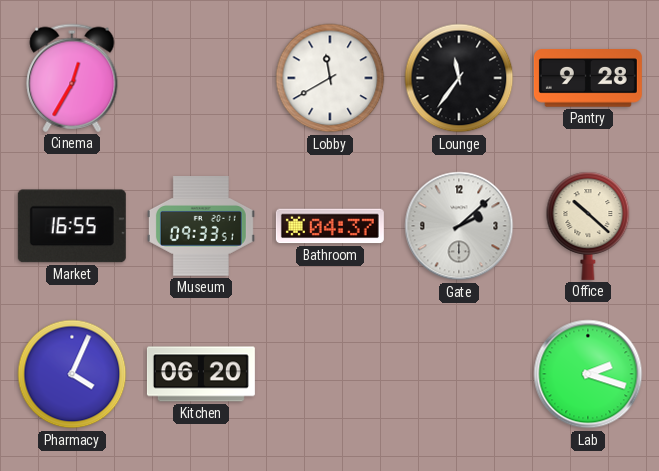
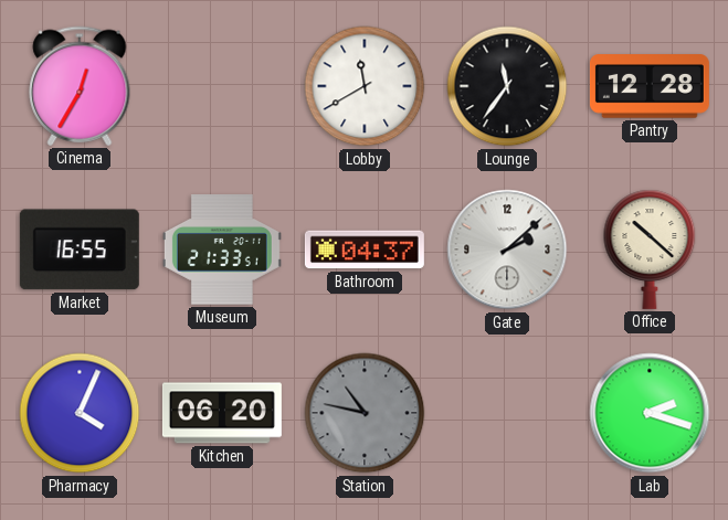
Pantry: 9:28 -> 12:28
Museum: 09:33 -> 21:33
Station: none -> 10:47
